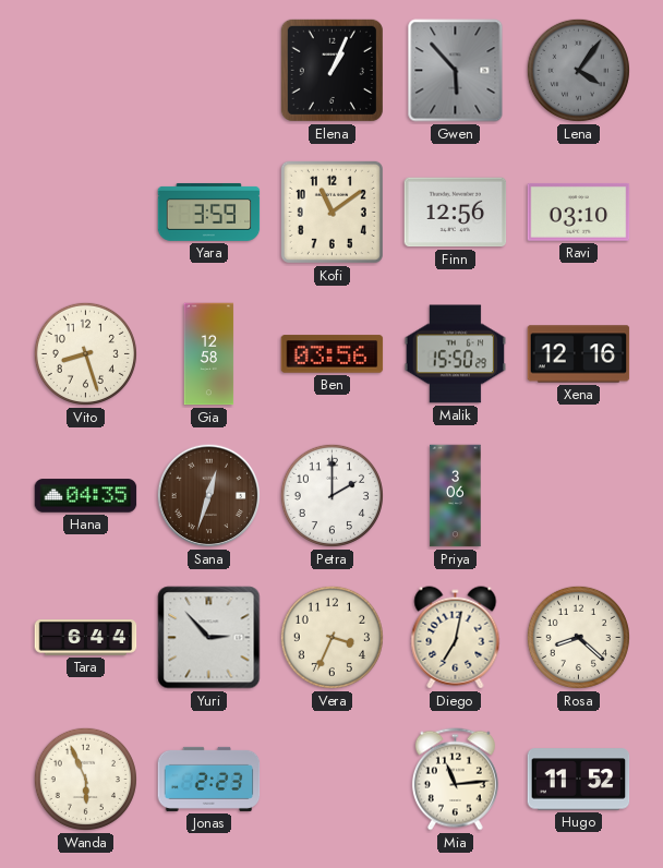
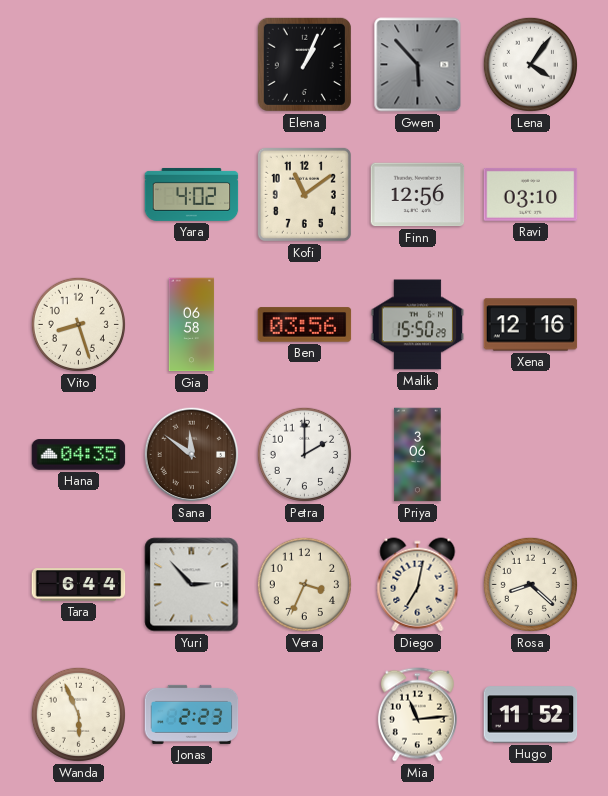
Lena dial: grey -> white
Yara: 3:59 -> 4:02
Gia: 12:58 -> 06:58
Sana: 12:33 -> 11:51
